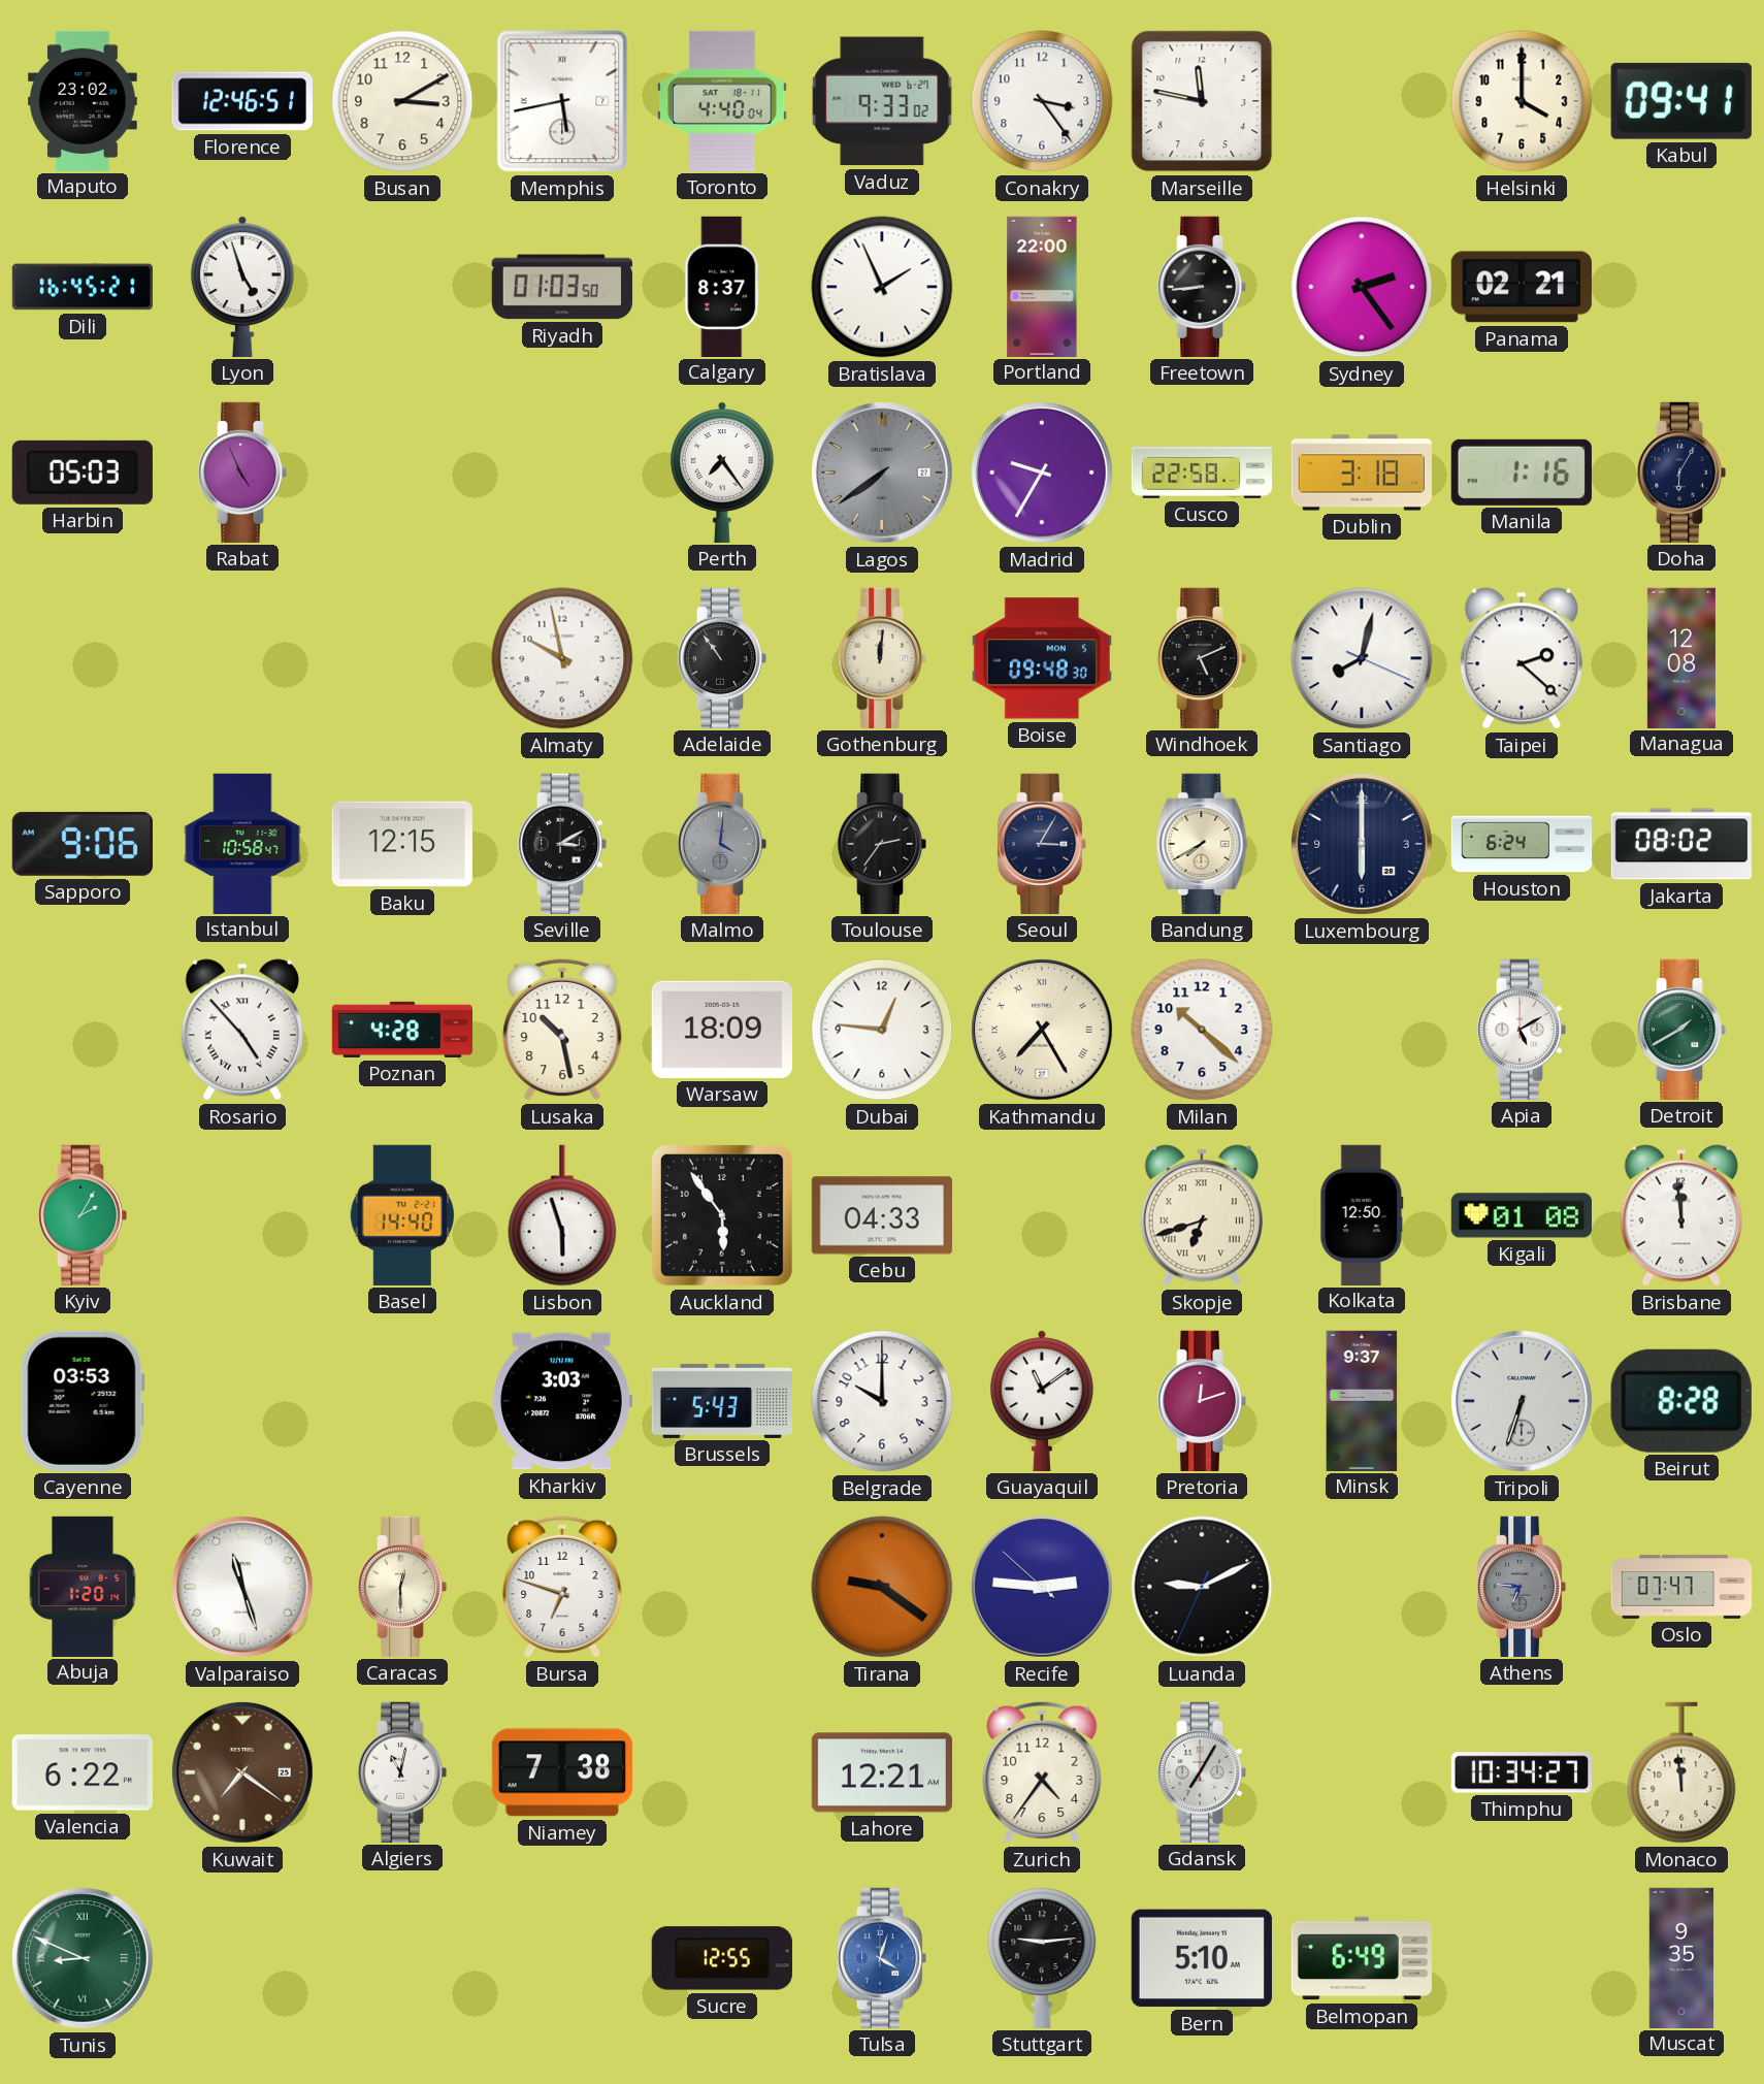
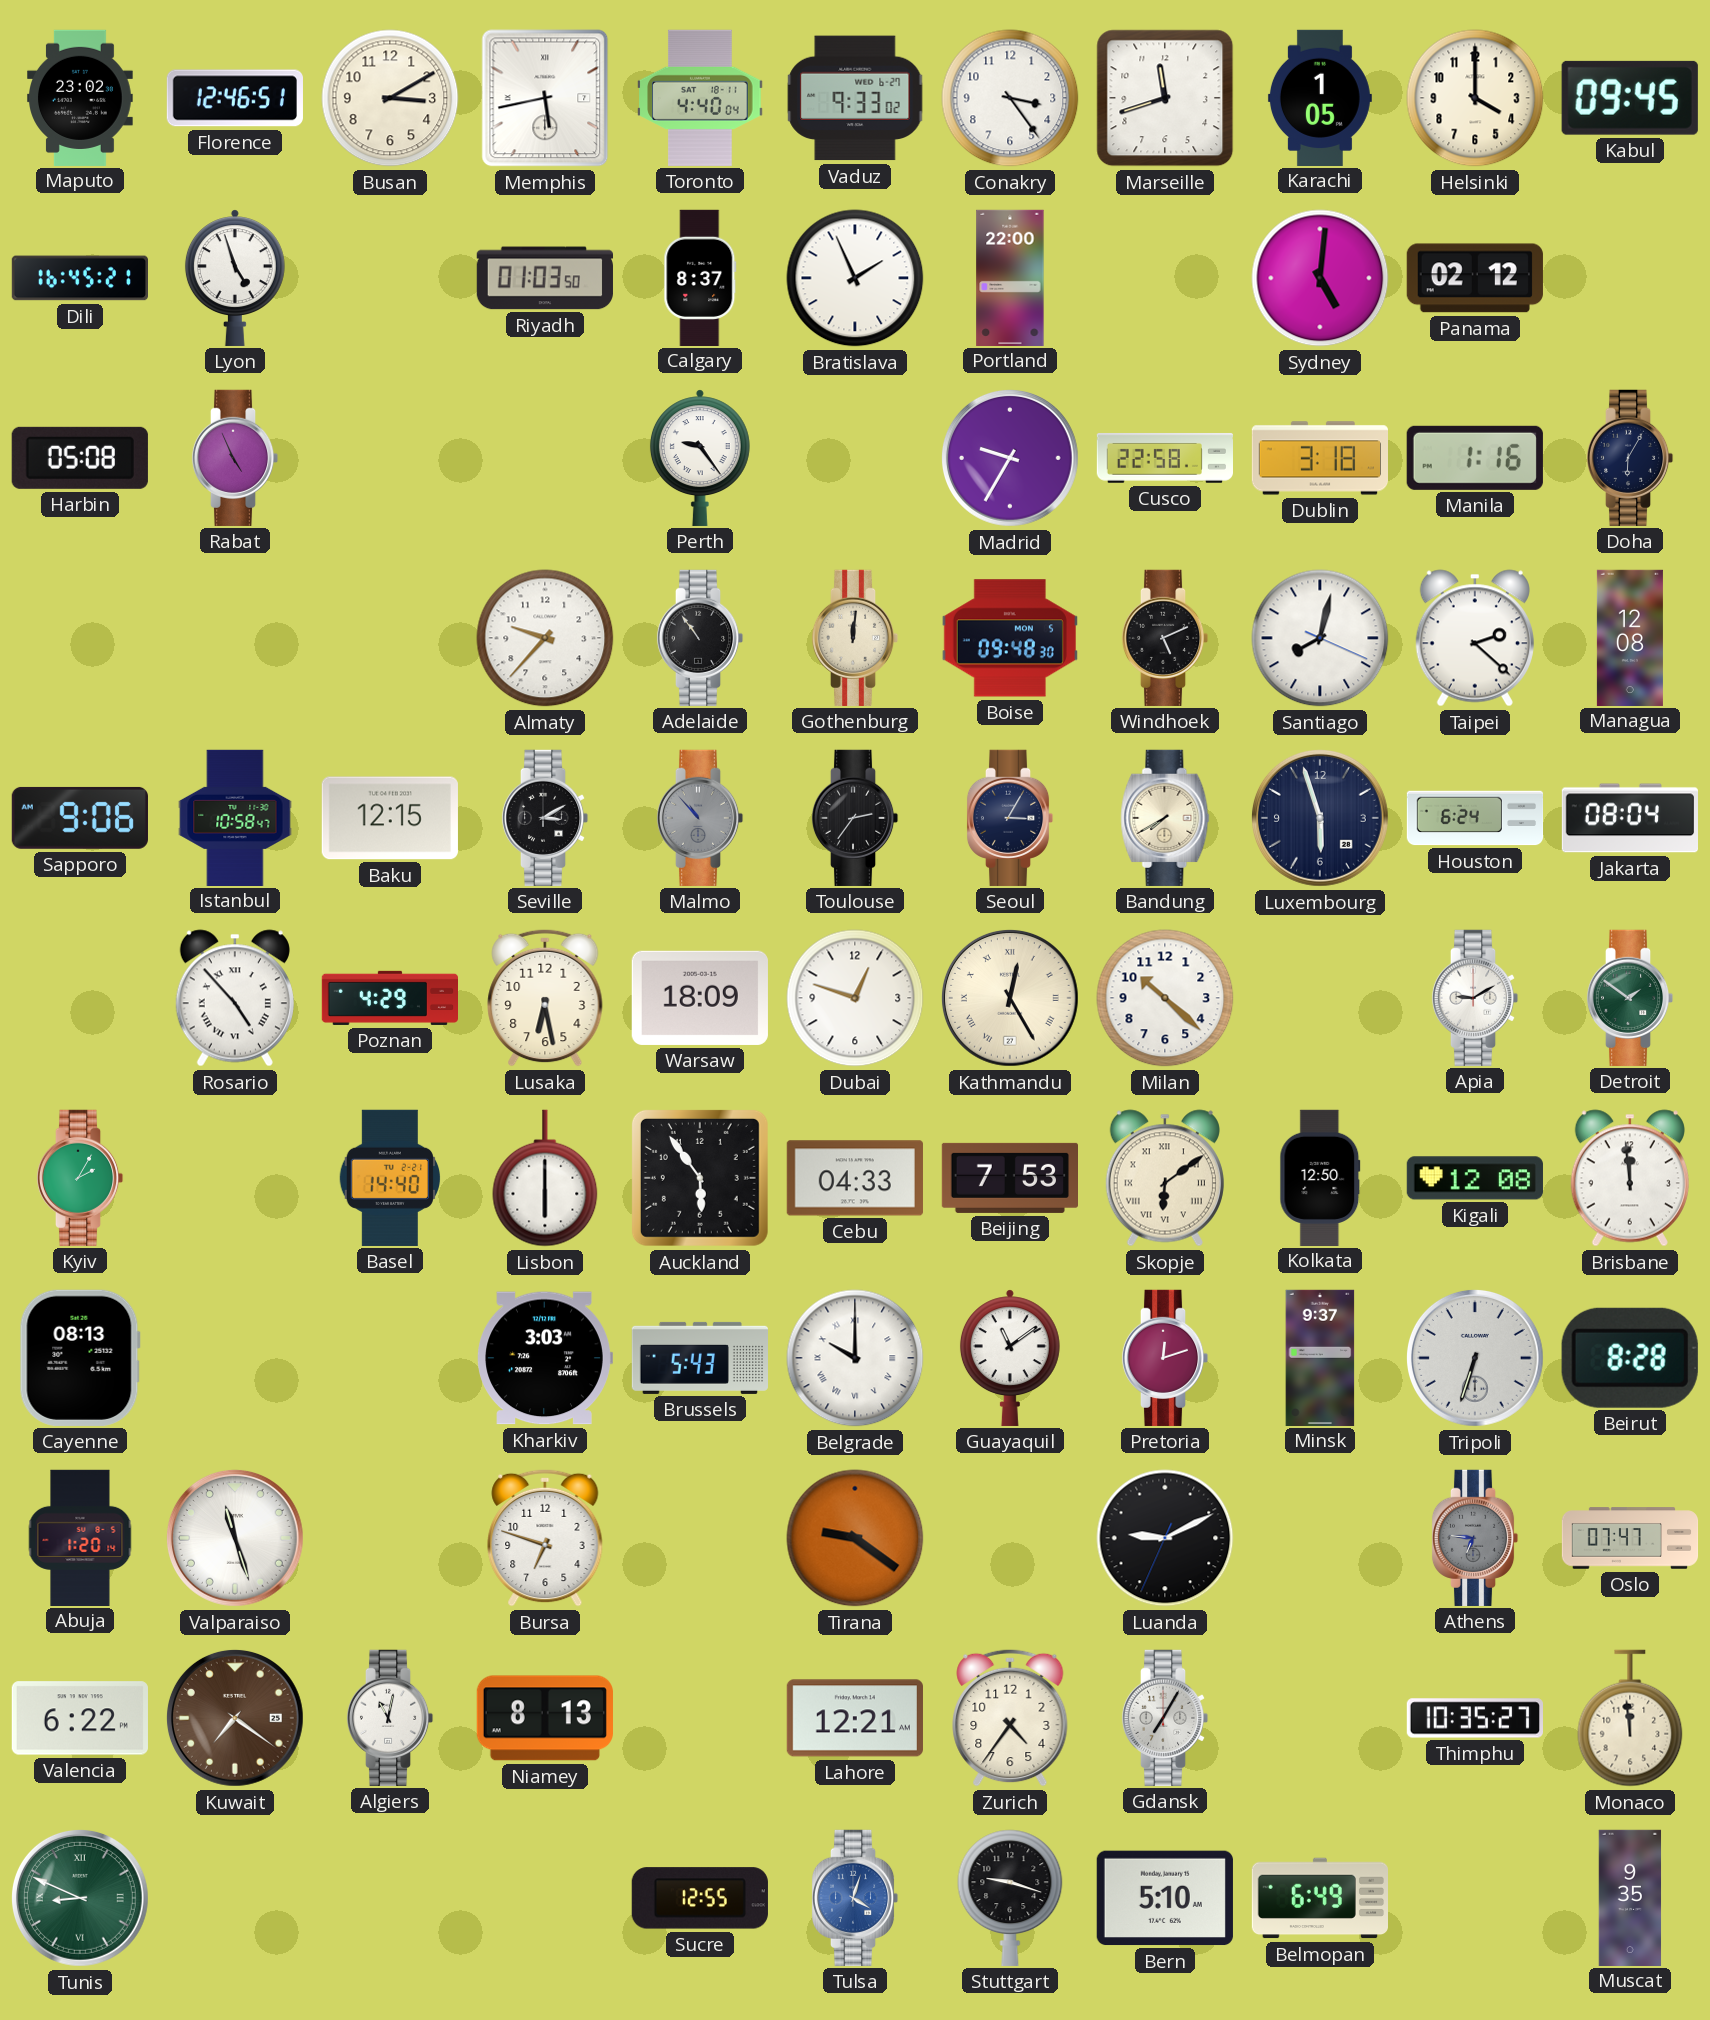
Marseille: 11:47 -> 11:42
Karachi: none -> 1:05
Kabul: 09:41 -> 09:45
Freetown: 8:44 -> none
Sydney: 2:24 -> 5:01
Panama: 02:21 -> 02:12
Harbin: 05:03 -> 05:08
Perth: 7:24 -> 9:24
Lagos: 7:39 -> none
Almaty: 9:58 -> 9:37
Malmo: 4:01 -> 10:53
Luxembourg: 6:00 -> 5:57
Jakarta: 08:02 -> 08:04
Poznan: 4:28 -> 4:29
Lusaka: 10:28 -> 6:28
Dubai: 12:46 -> 12:48
Kathmandu: 7:25 -> 12:25
Apia: 5:10 -> 9:10
Detroit: 1:40 -> 1:51
Lisbon: 5:57 -> 6:00
Beijing: none -> 7:53
Skopje: 6:42 -> 6:09
Kigali: 01:08 -> 12:08
Cayenne: 03:53 -> 08:13
Belgrade numerals: Arabic -> Roman
Caracas: 12:30 -> none
Recife: 2:45 -> none
Niamey: 7:38 -> 8:13
Thimphu: 10:34 -> 10:35
Stuttgart: 9:14 -> 9:18
